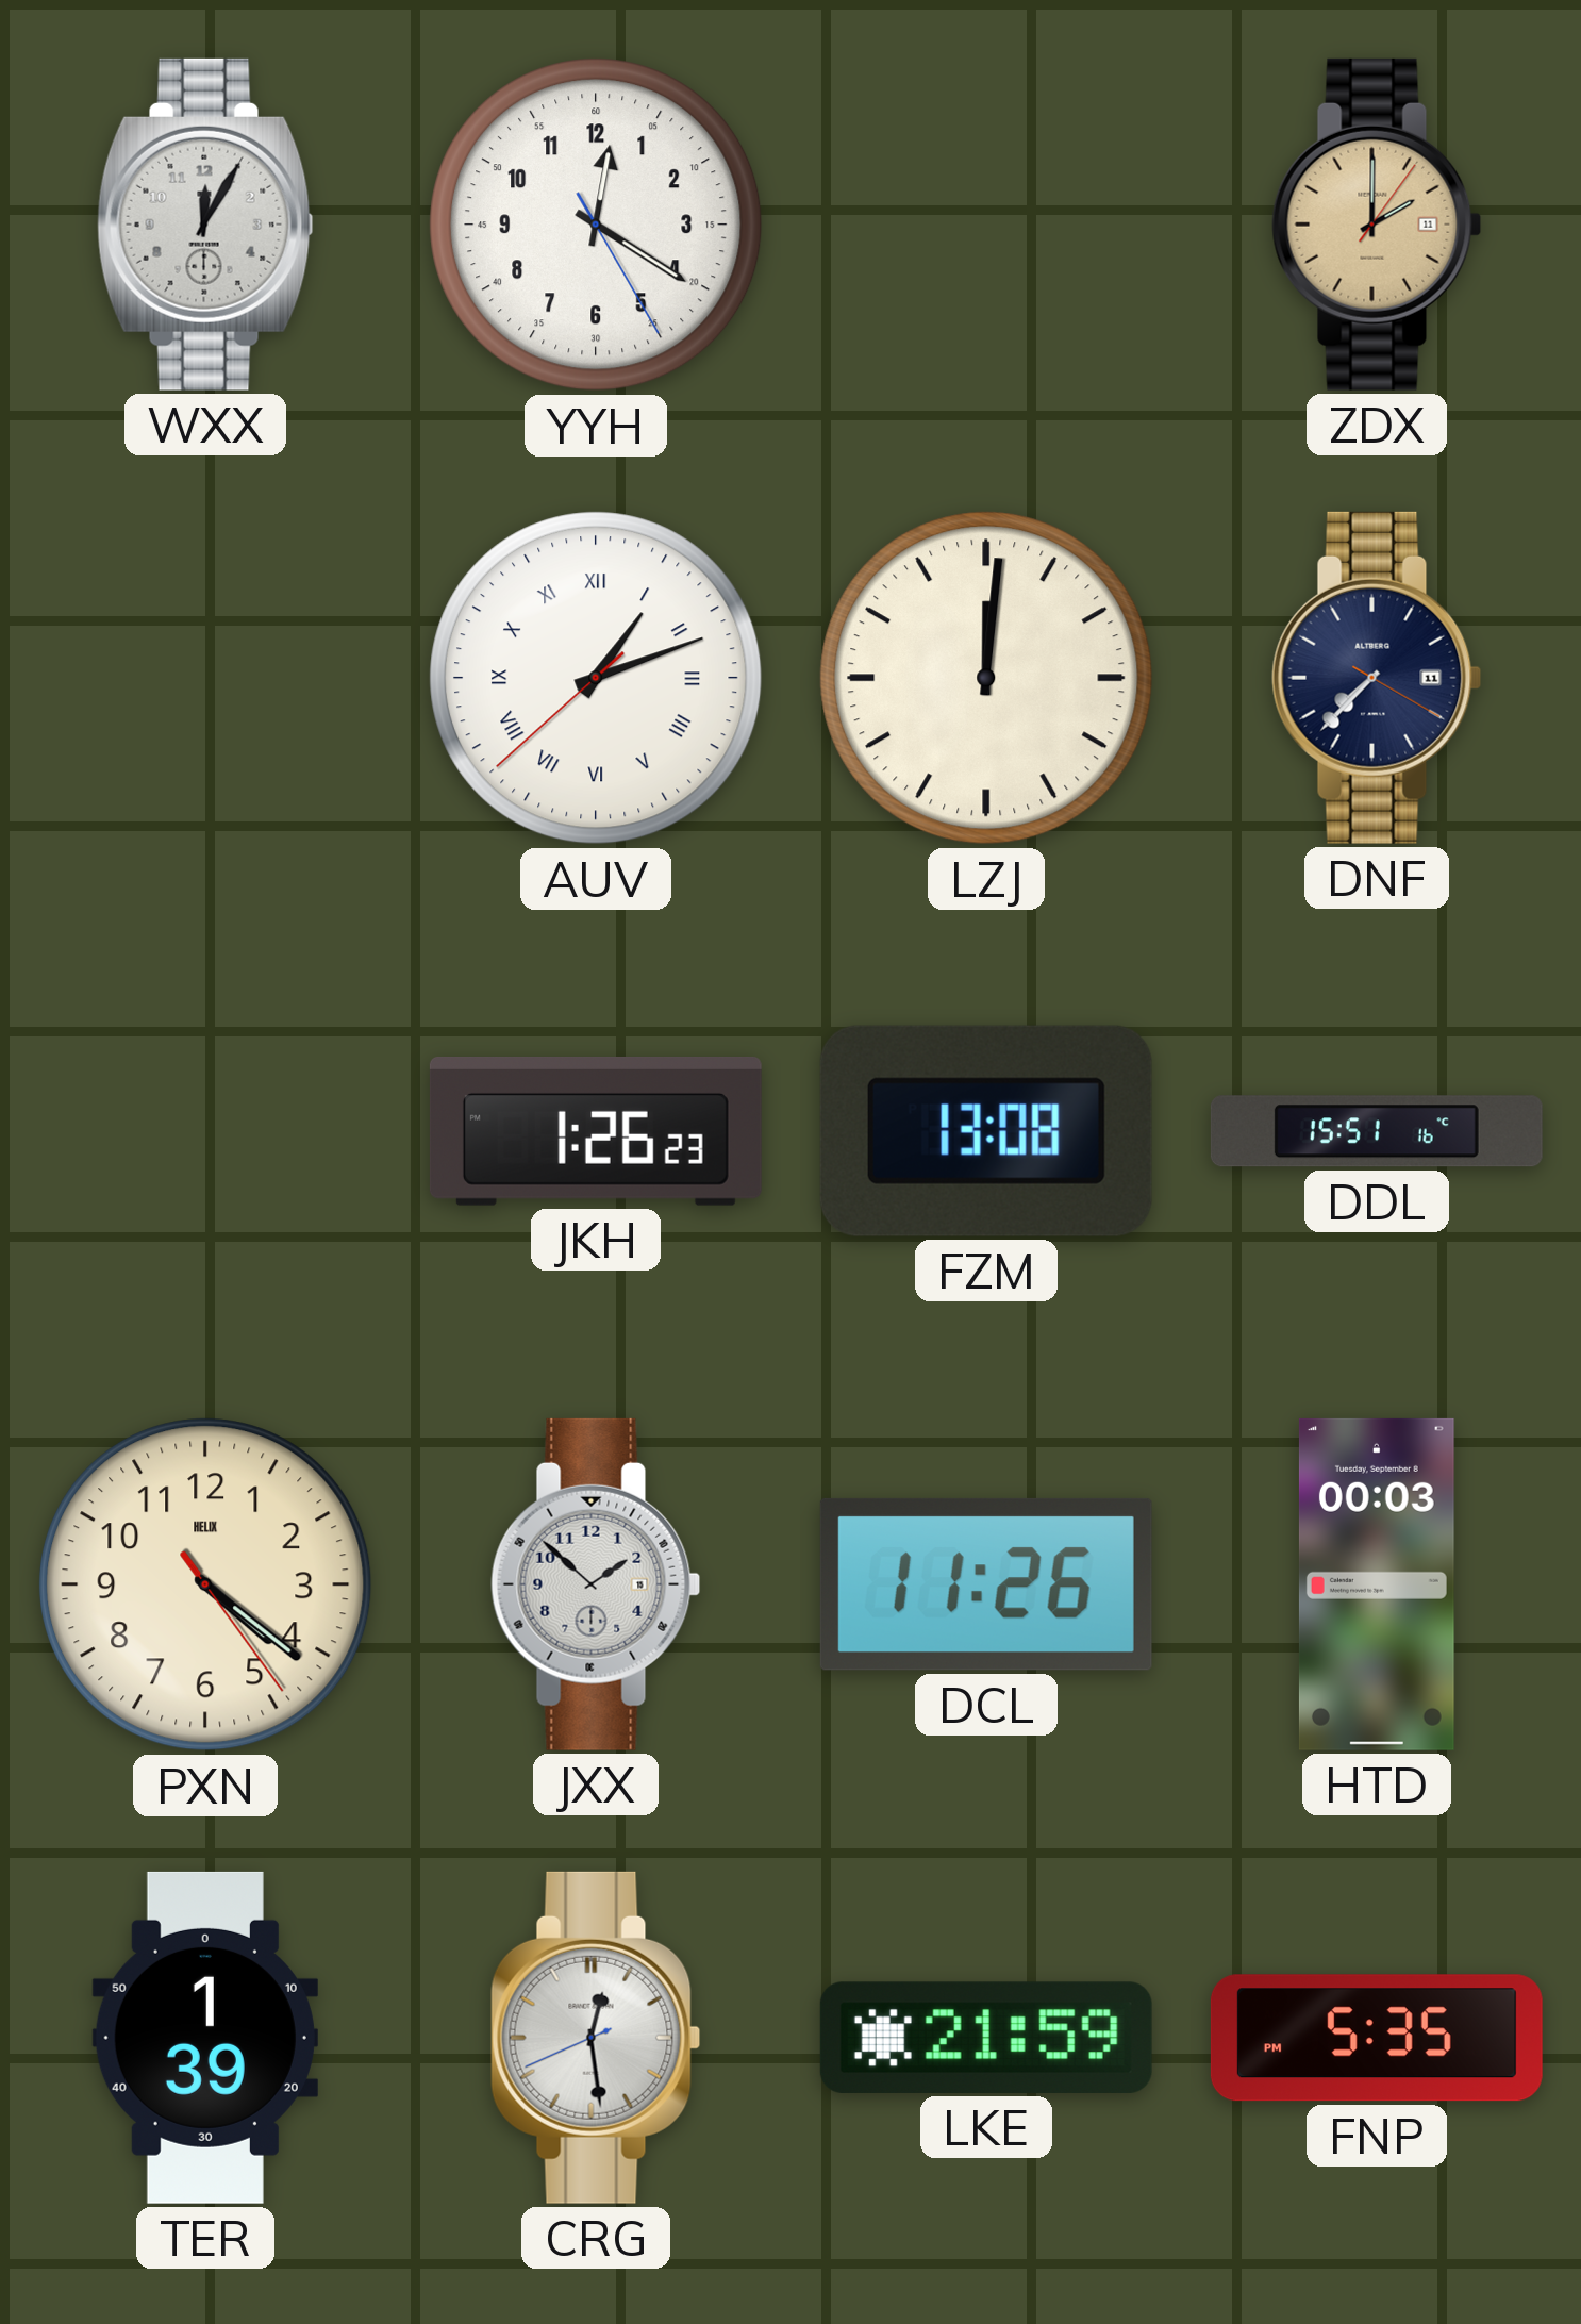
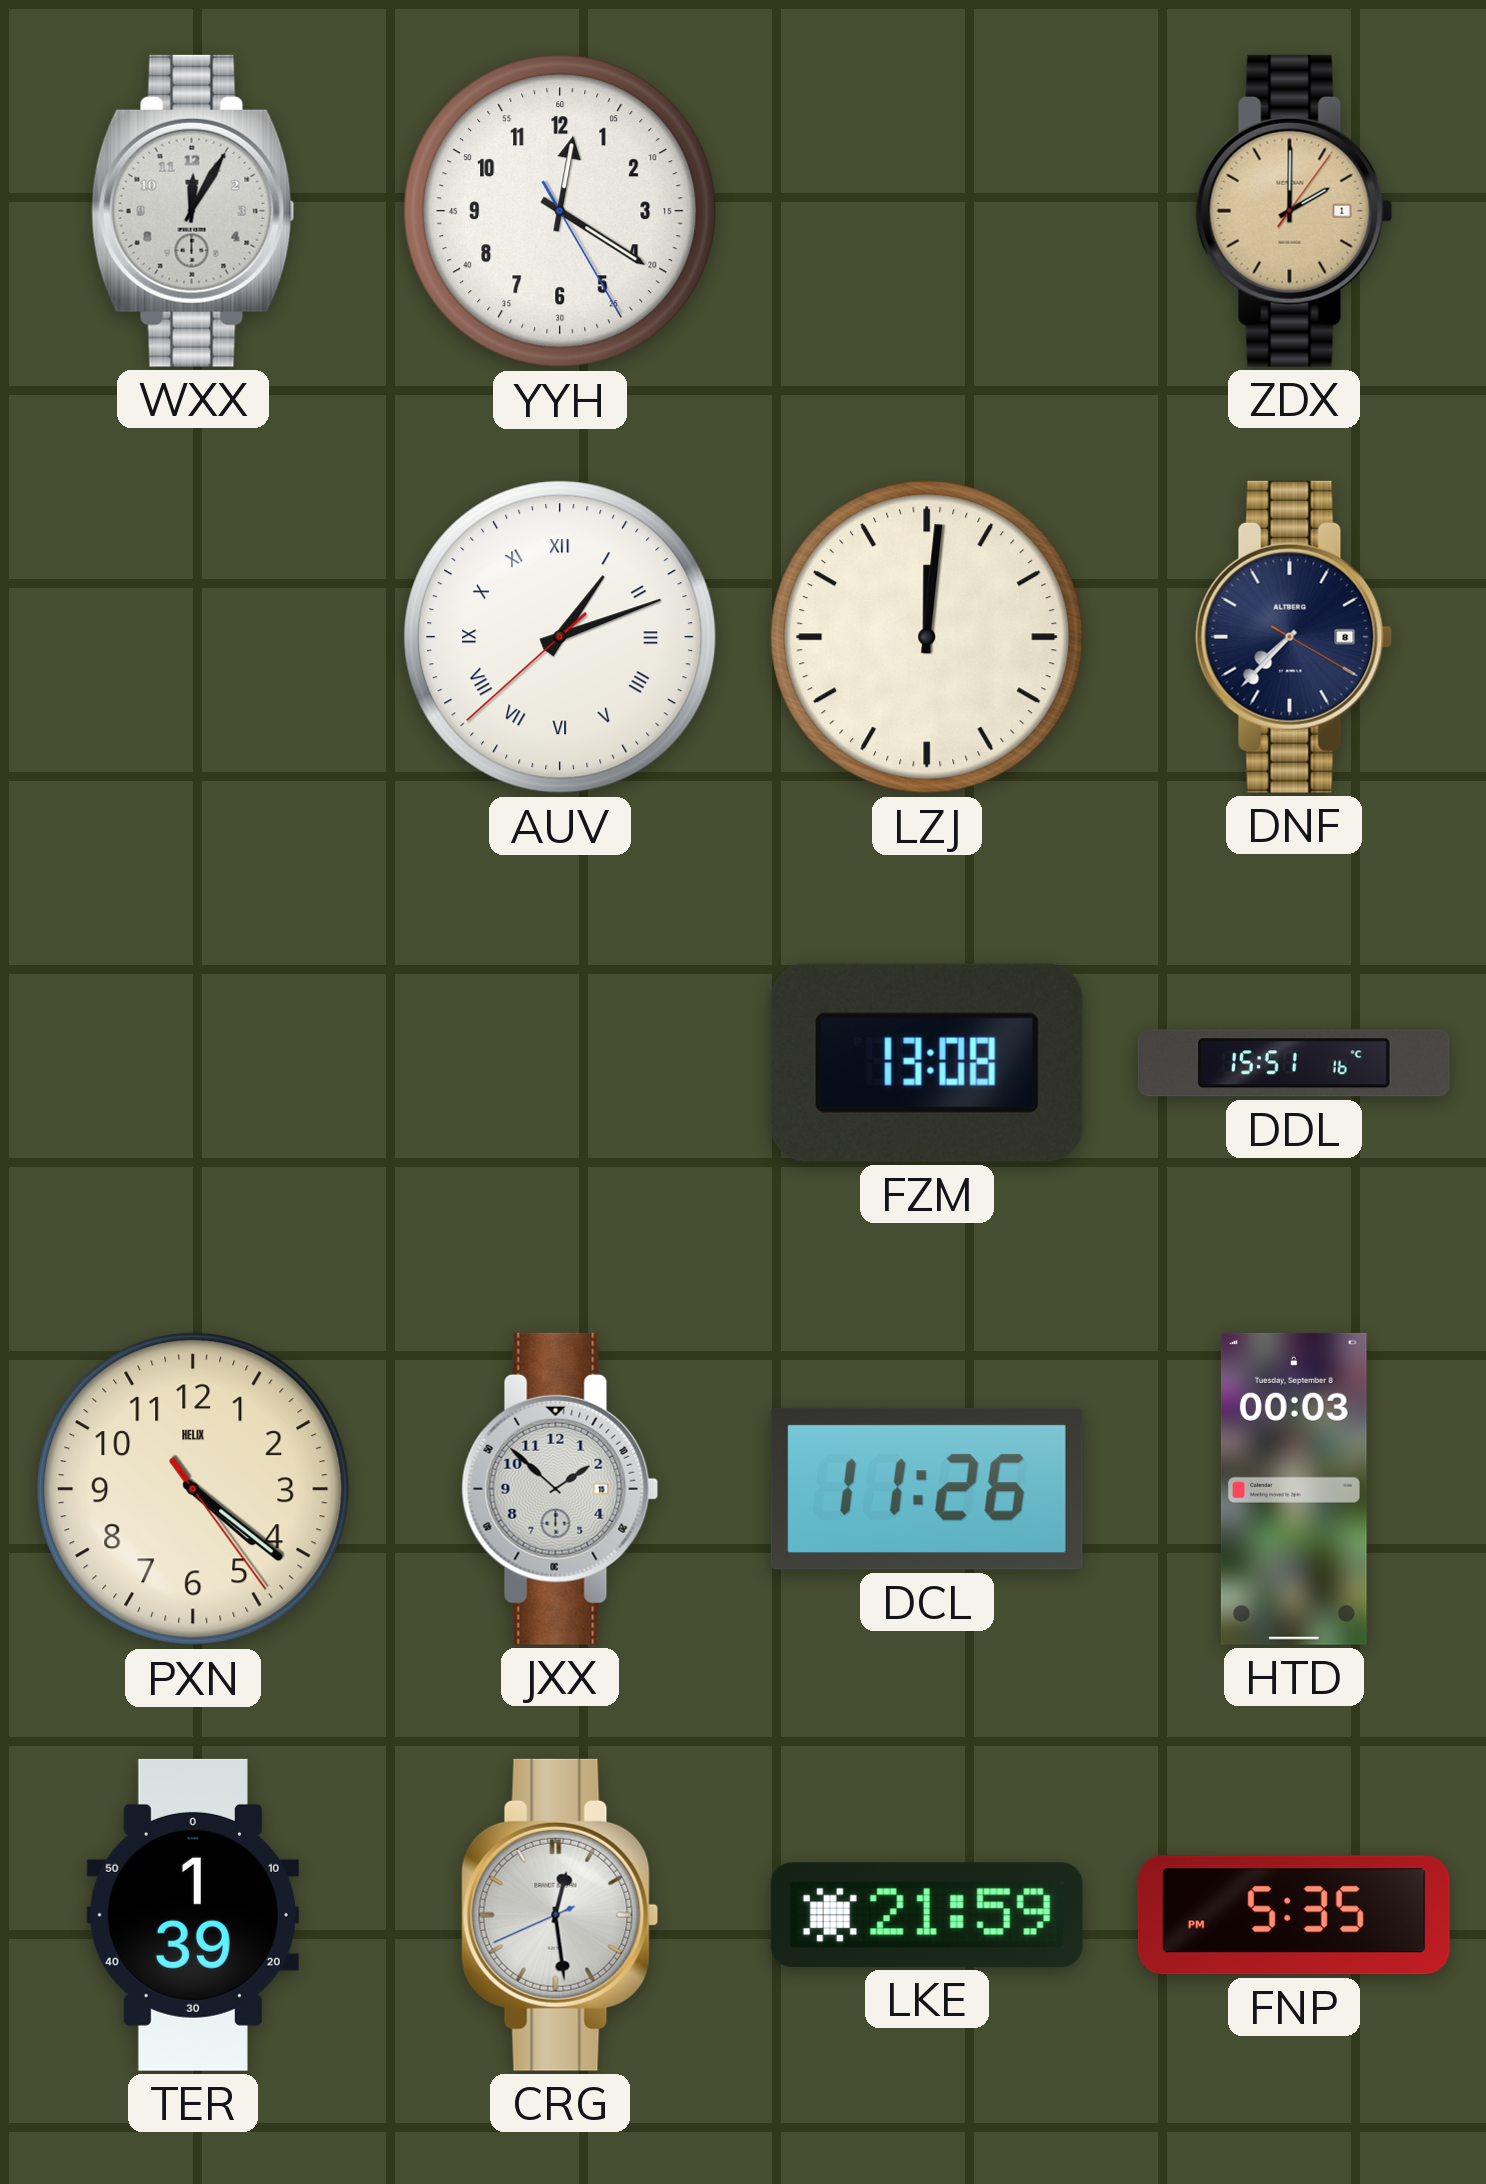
ZDX date: 11 -> 1
DNF date: 11 -> 8
JKH: 1:26 -> none
